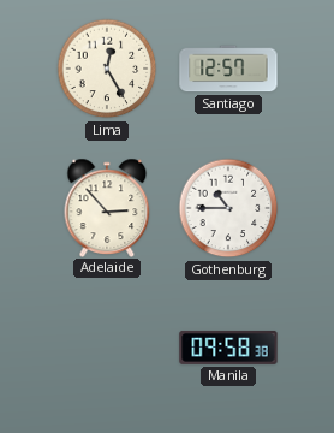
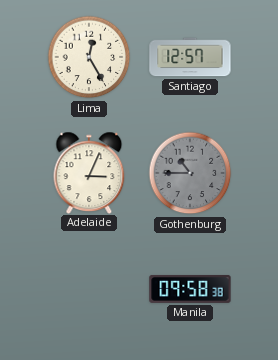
Adelaide: 2:53 -> 3:04
Gothenburg dial: white -> grey
